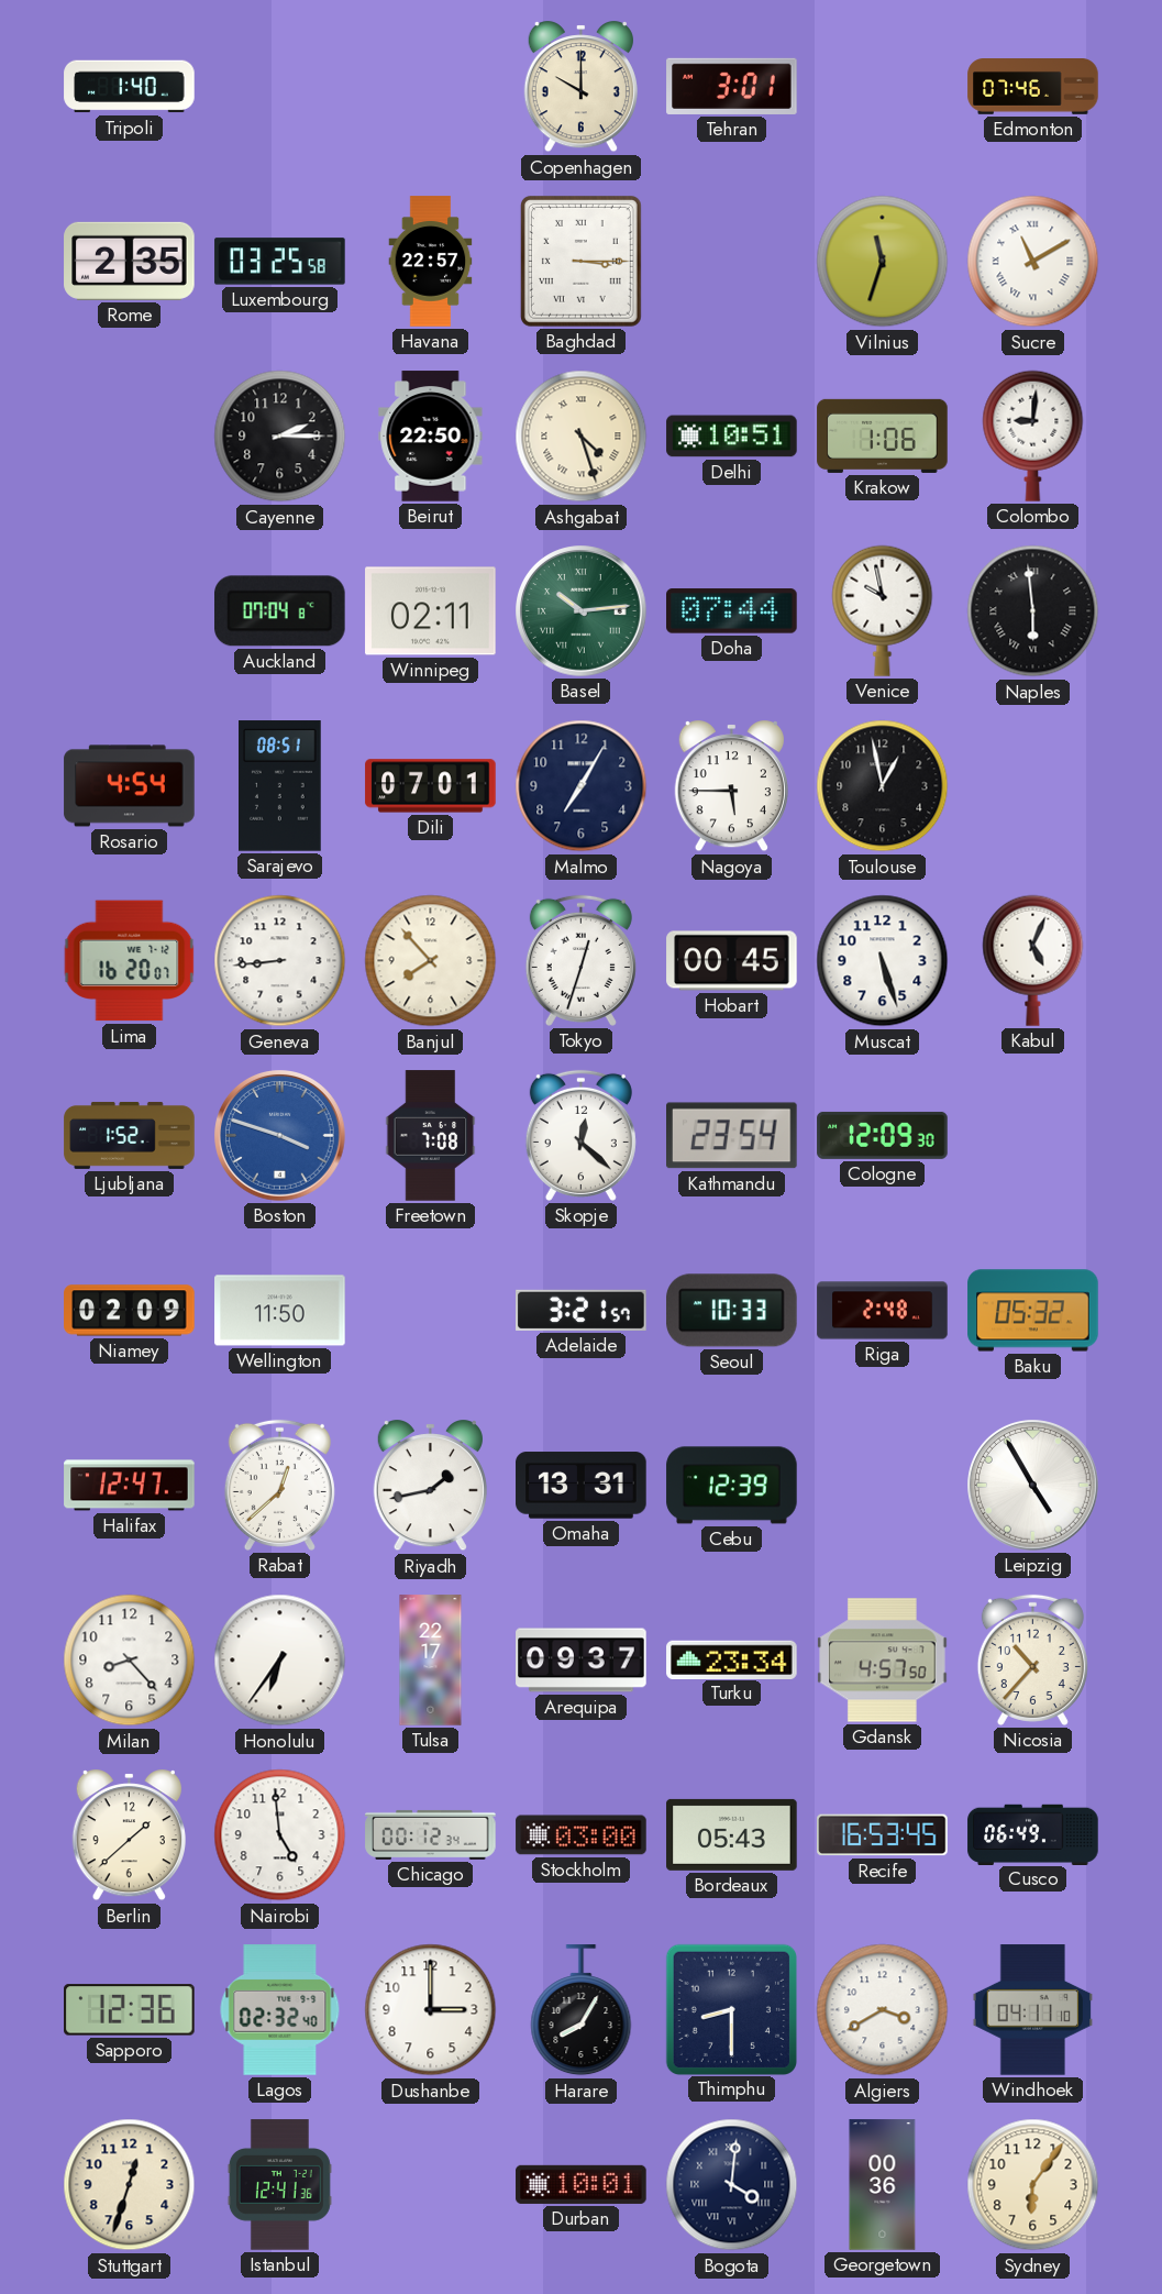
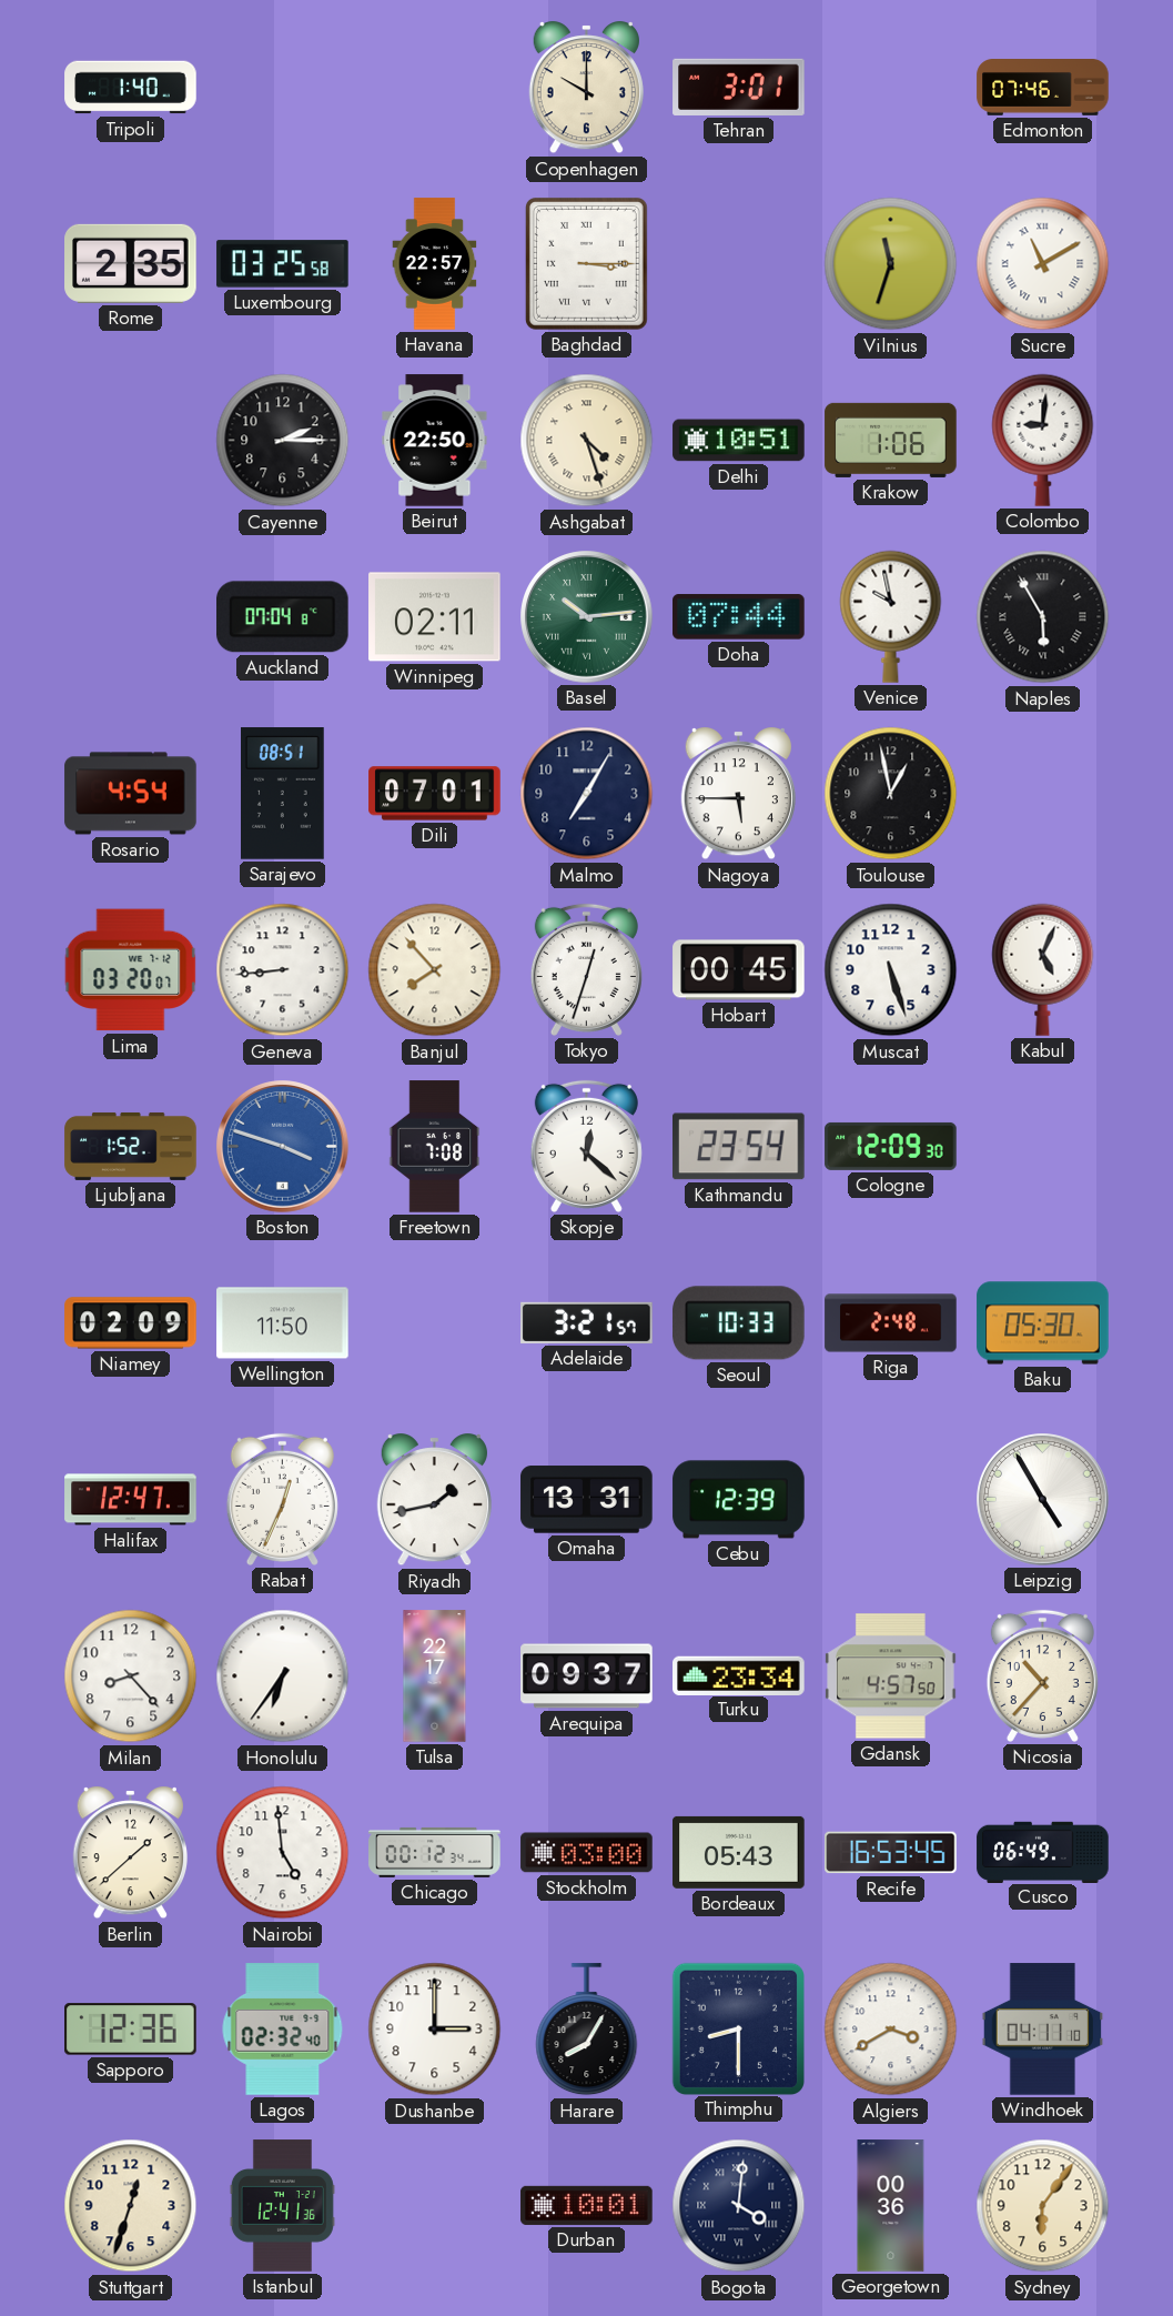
Naples: 5:59 -> 5:55
Lima: 16:20 -> 03:20
Baku: 05:32 -> 05:30
Rabat: 12:38 -> 12:34
